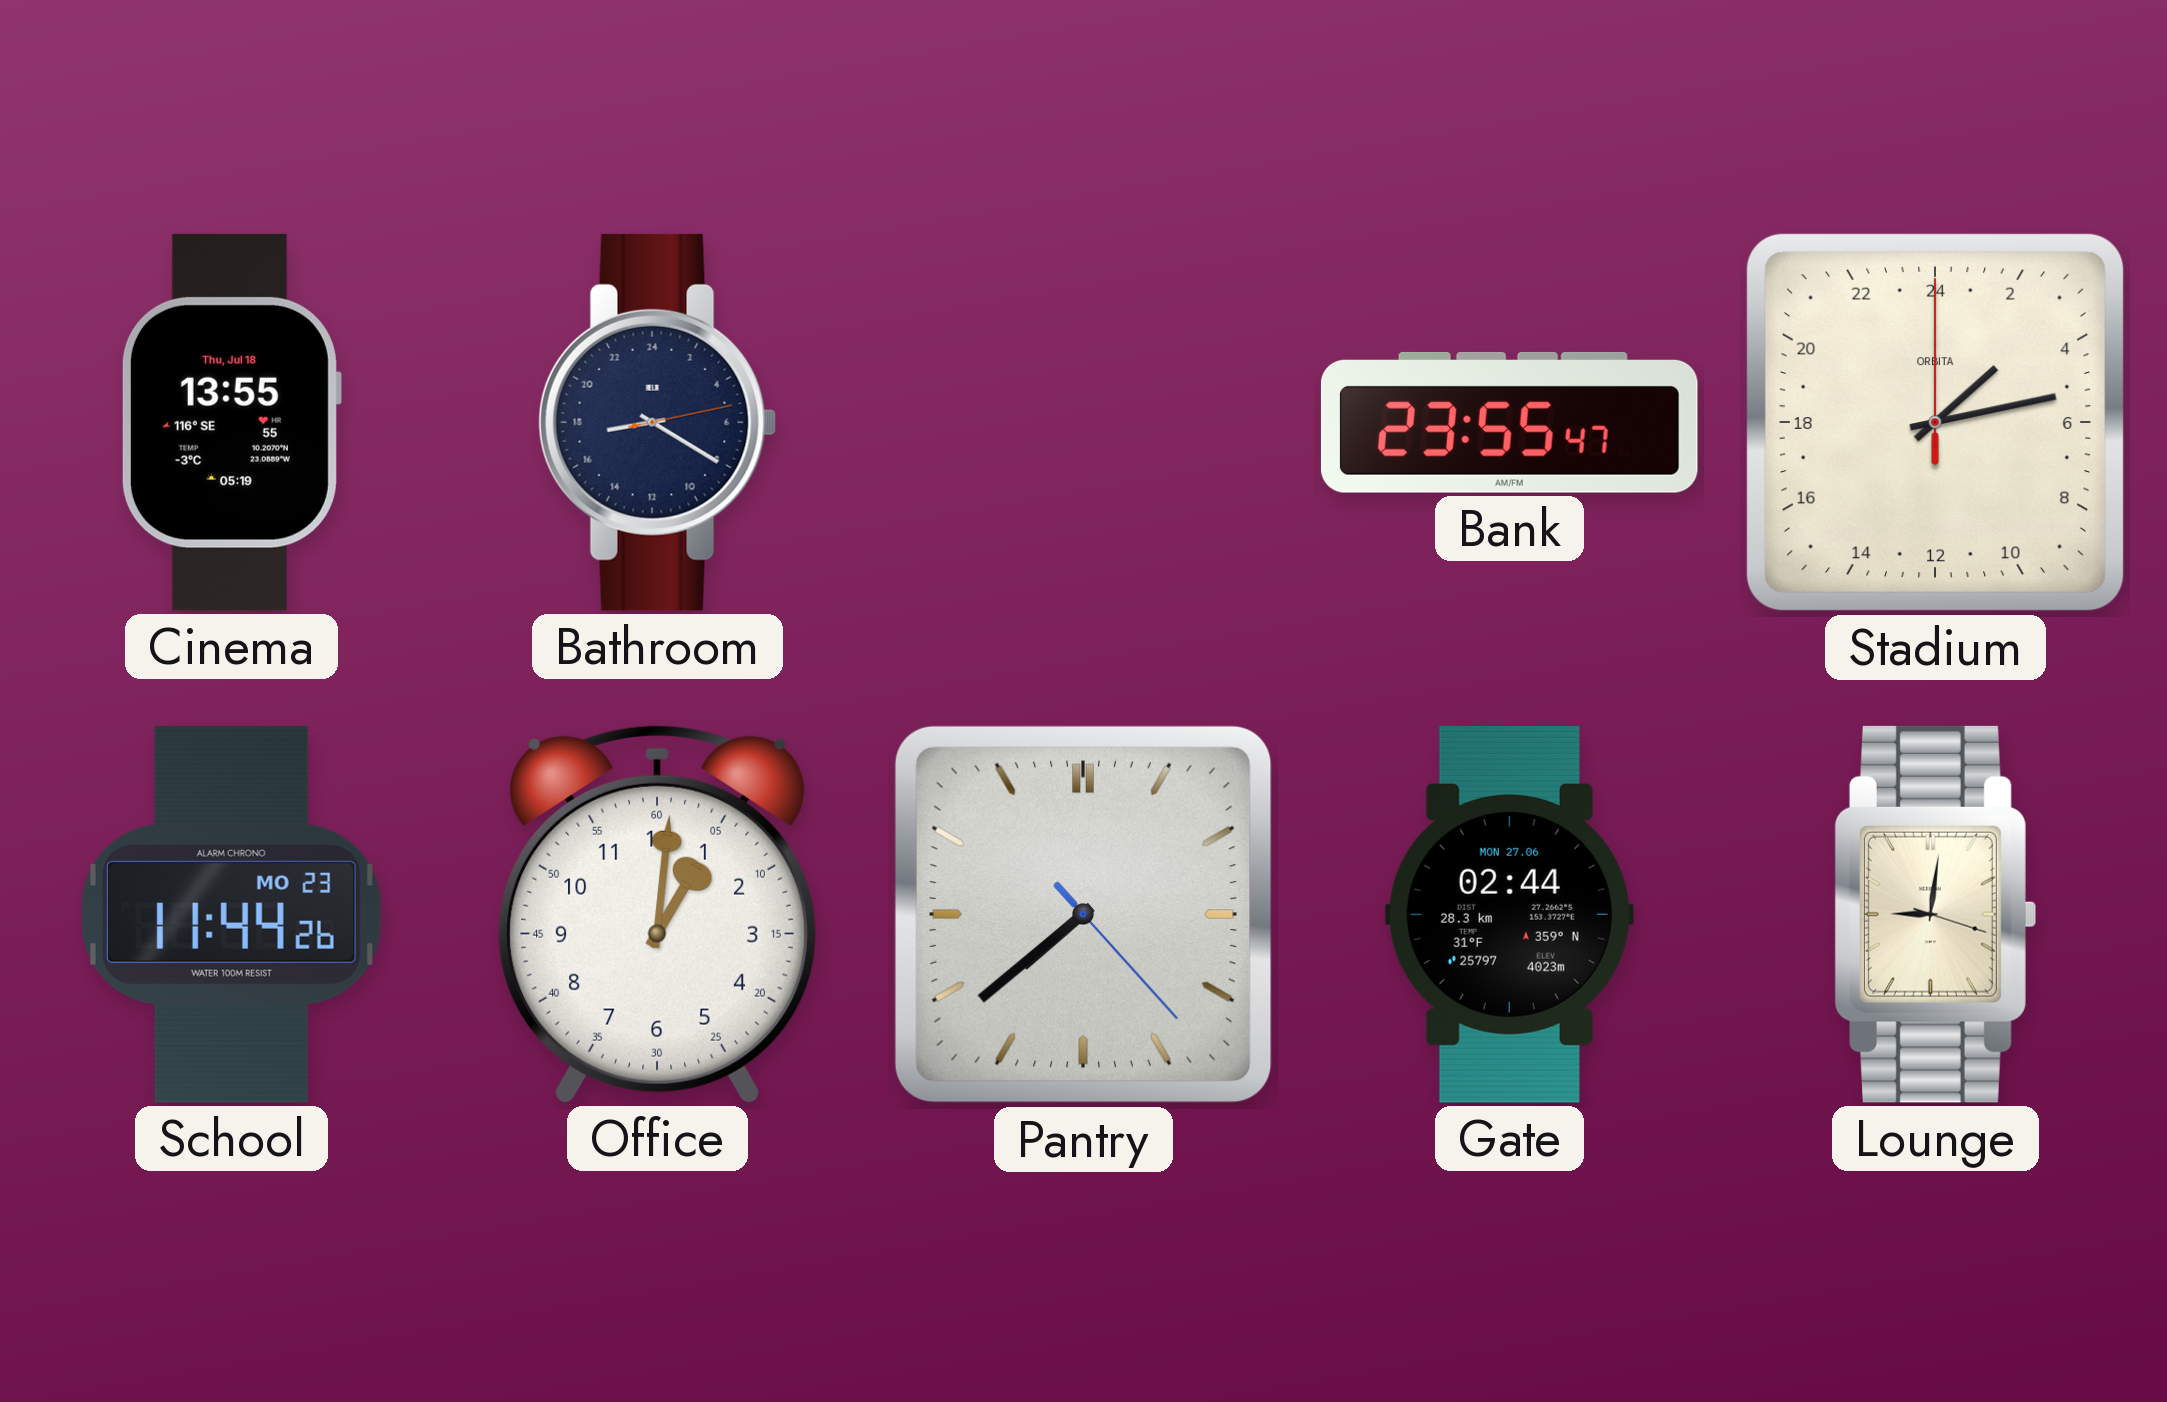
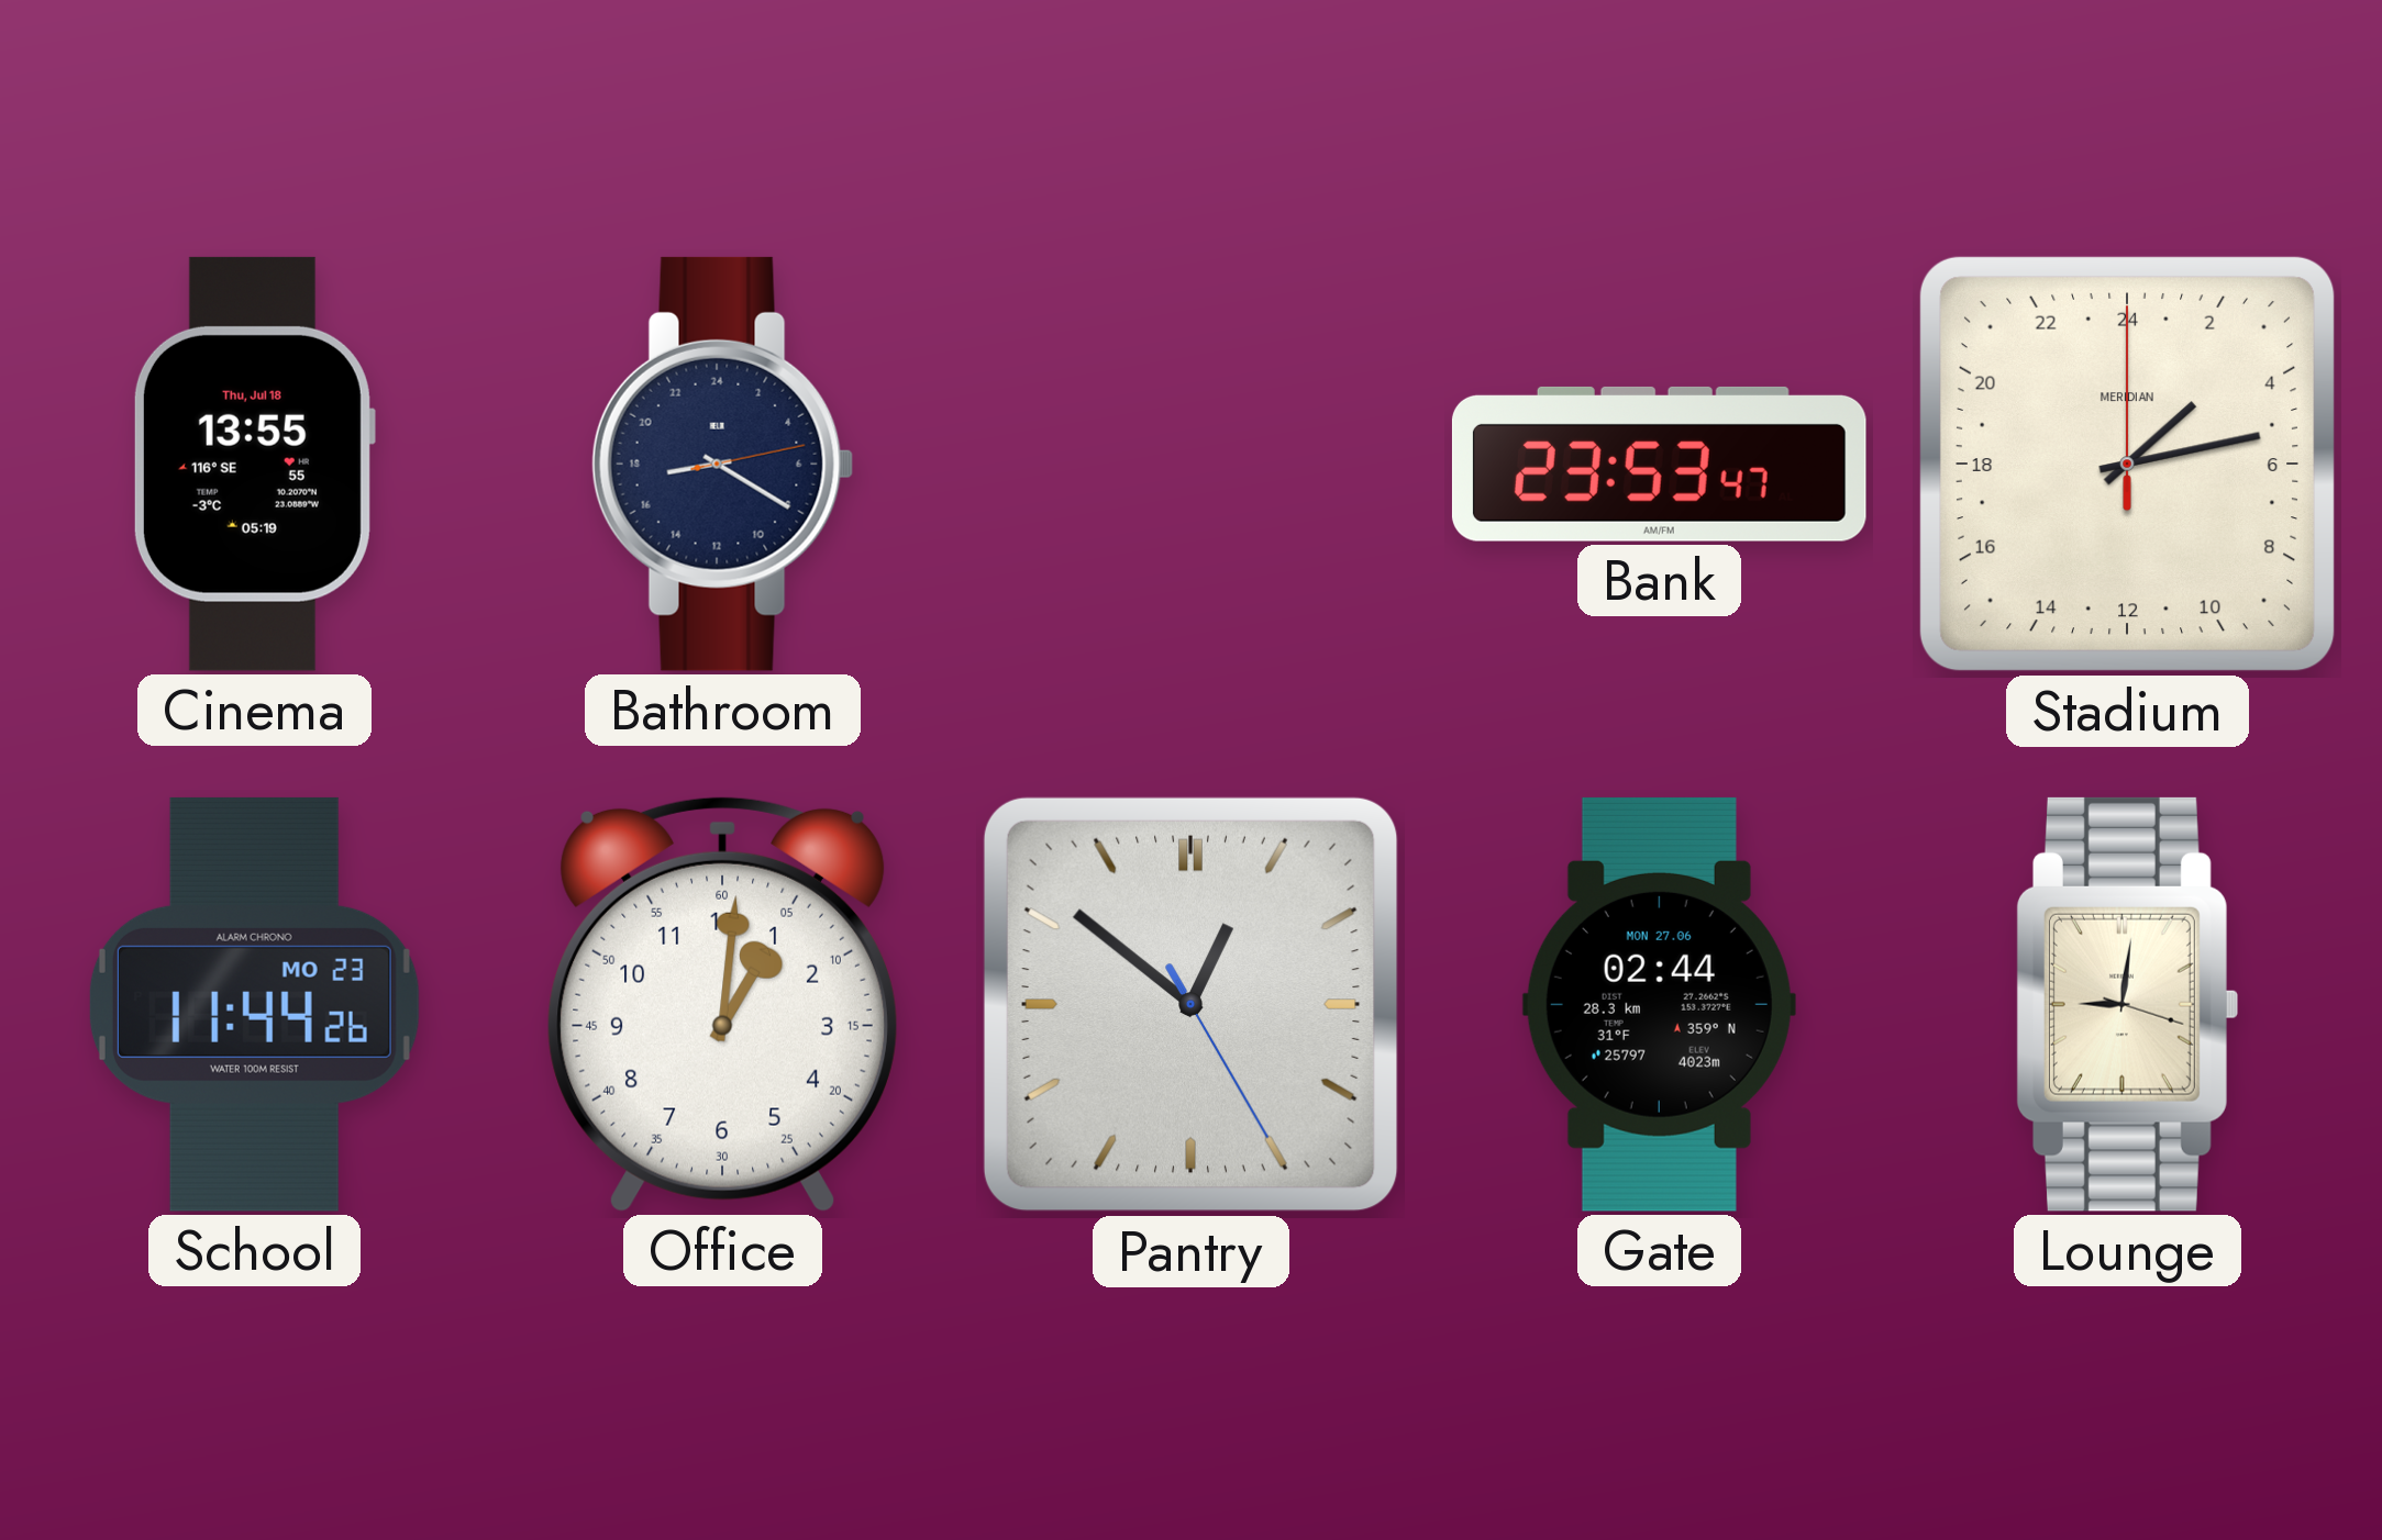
Bank: 23:55 -> 23:53
Stadium brand: ORBITA -> MERIDIAN
Pantry: 7:38 -> 12:51
